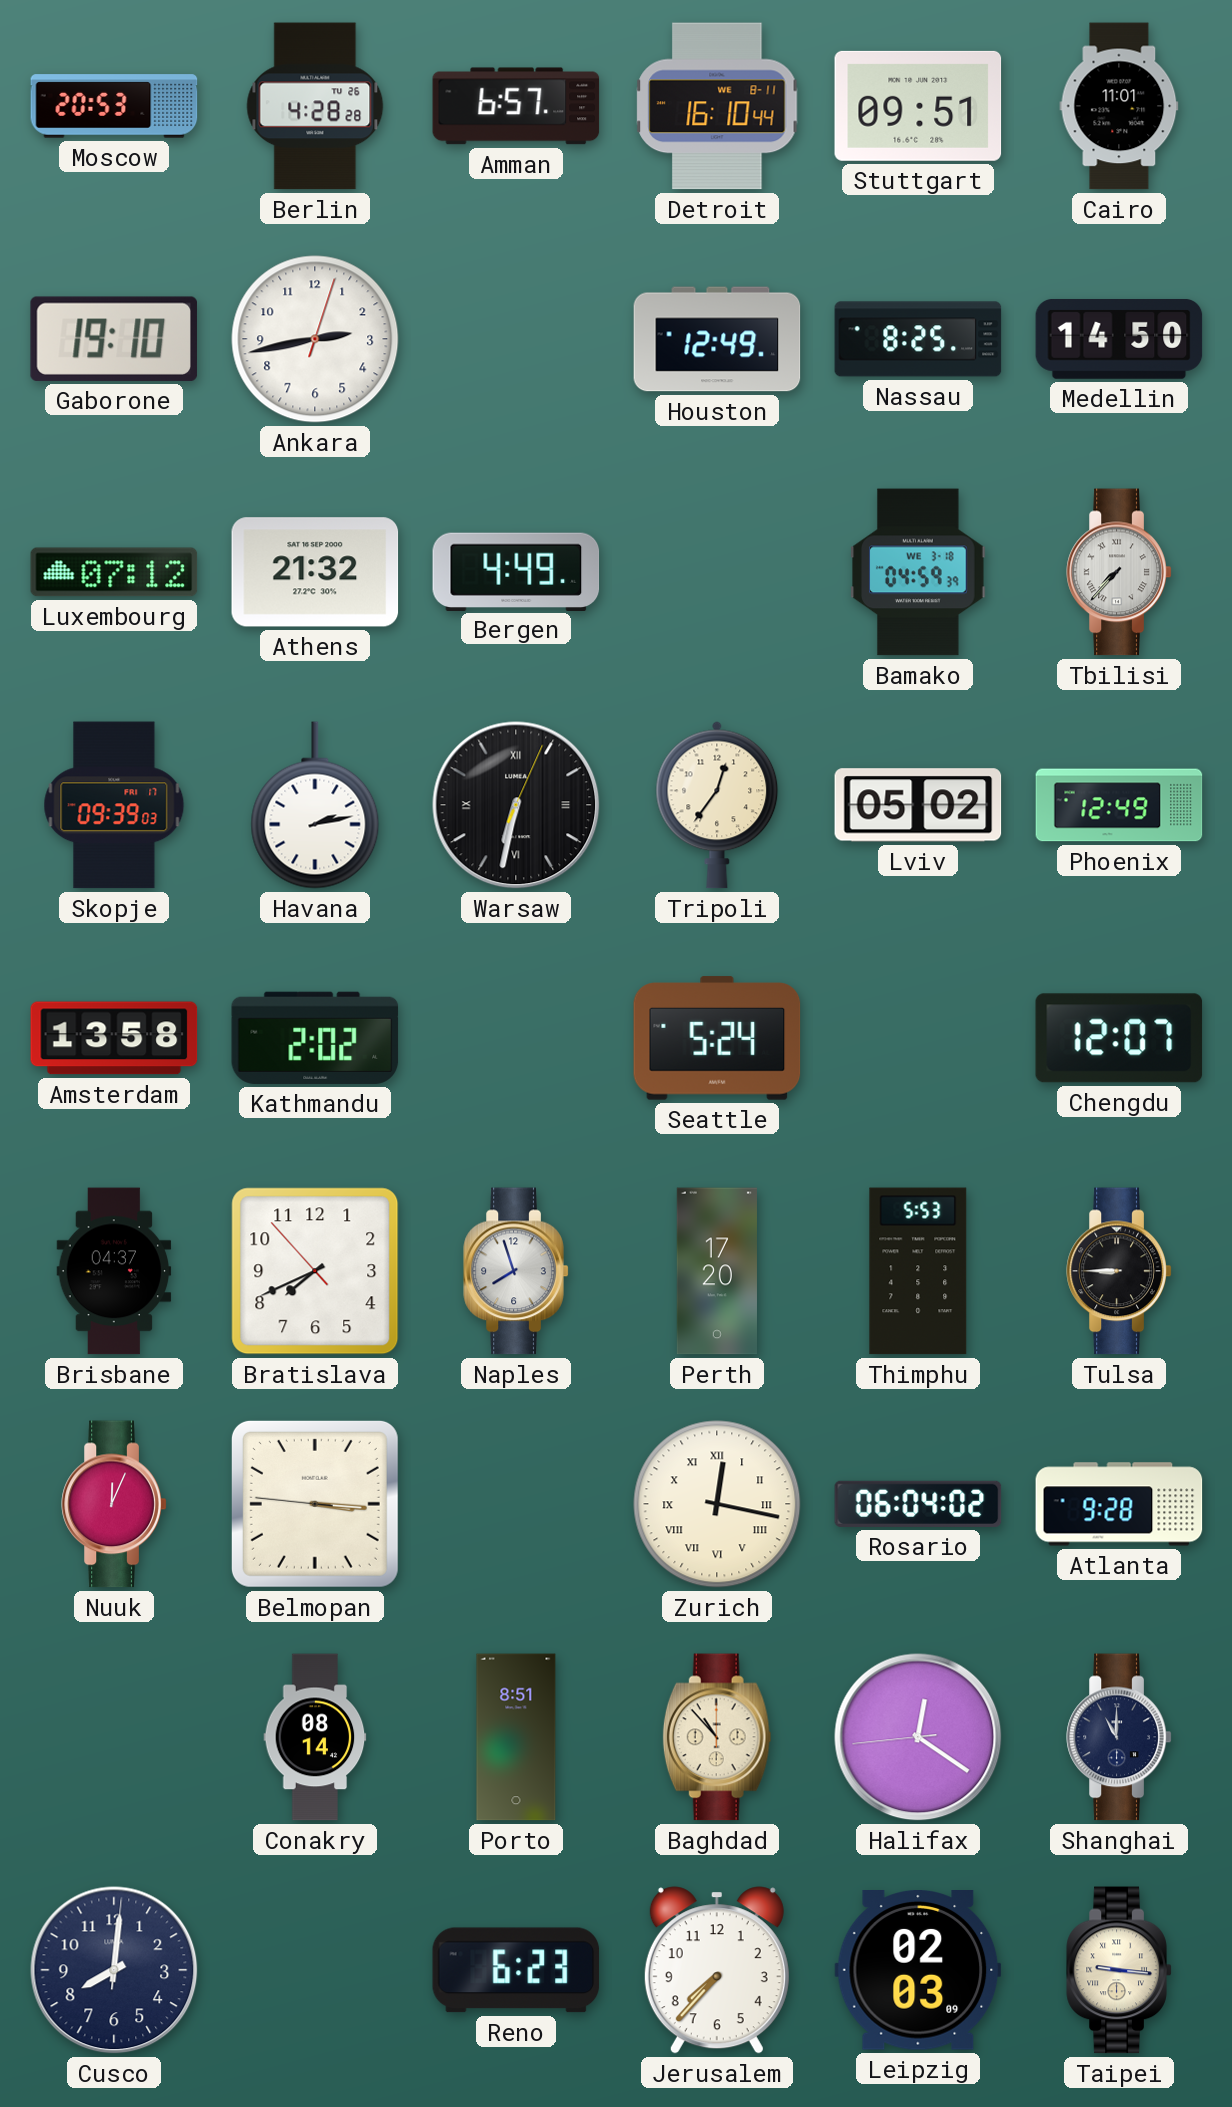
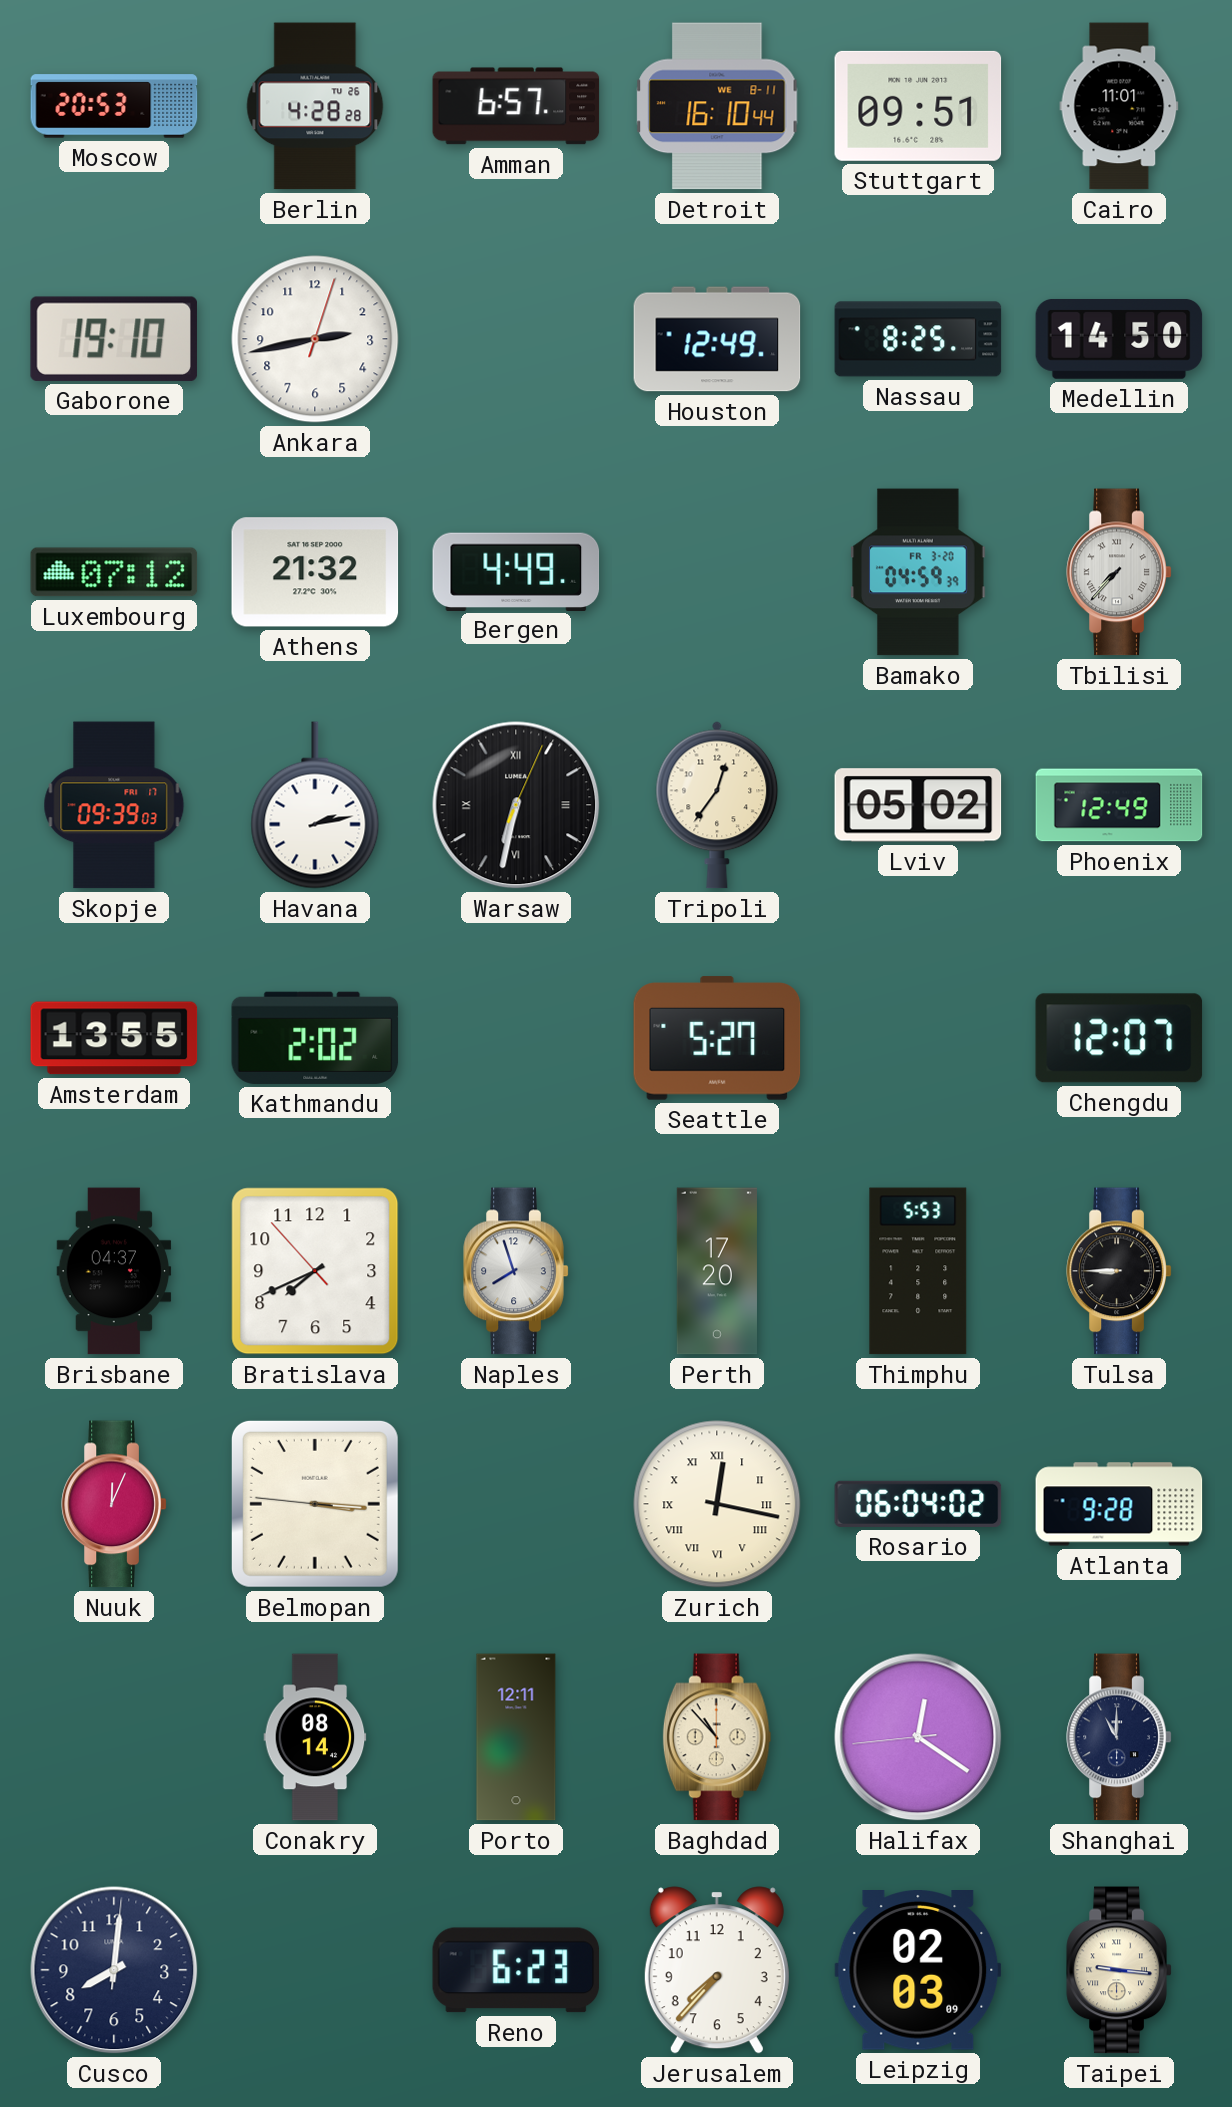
Bamako date: WE 3-18 -> FR 3-20
Amsterdam: 13:58 -> 13:55
Seattle: 5:24 -> 5:27
Porto: 8:51 -> 12:11
